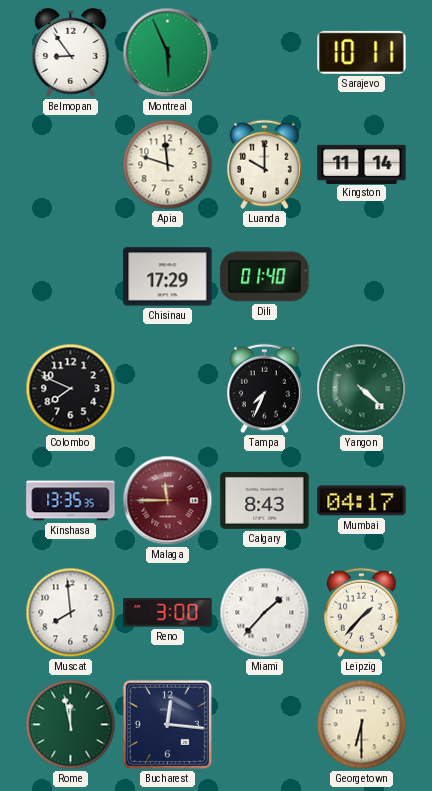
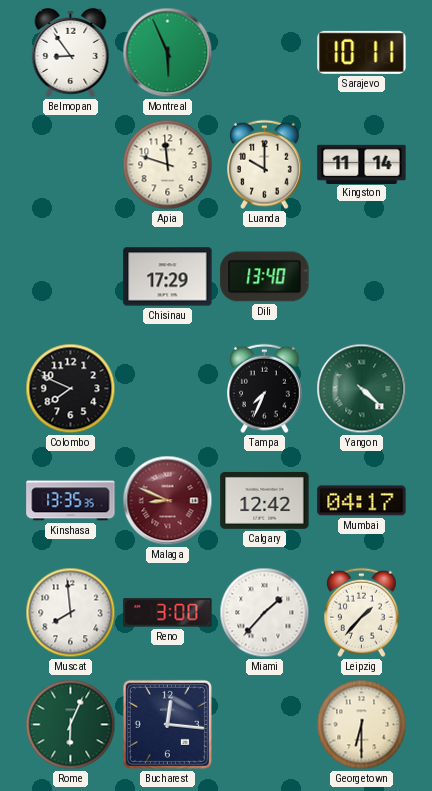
Dili: 01:40 -> 13:40
Malaga: 11:45 -> 8:49
Calgary: 8:43 -> 12:42
Rome: 11:58 -> 6:04
